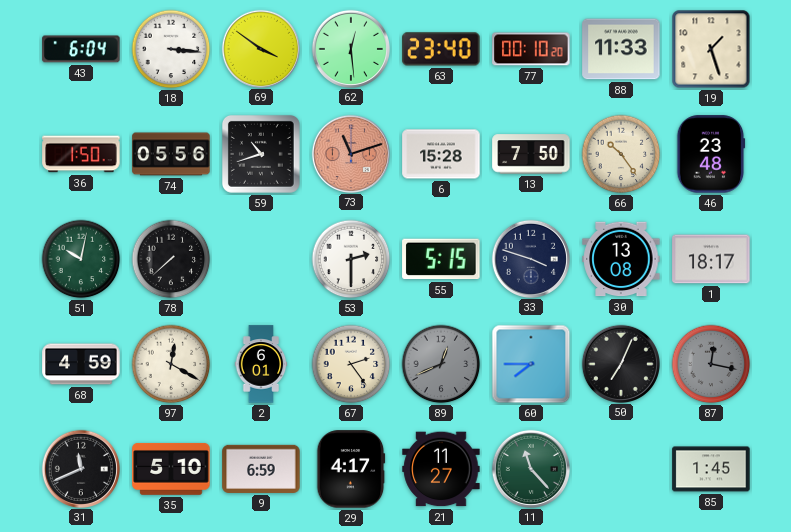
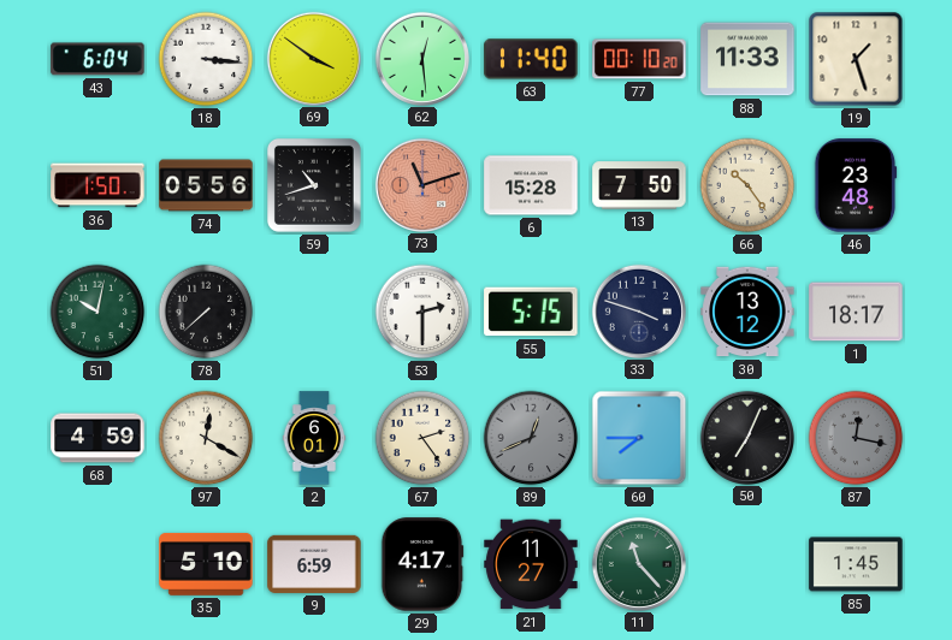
63: 23:40 -> 11:40
30: 13:08 -> 13:12
31: 11:41 -> none
